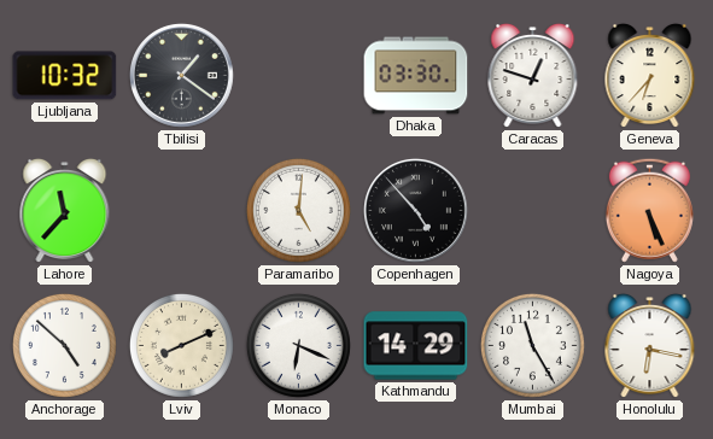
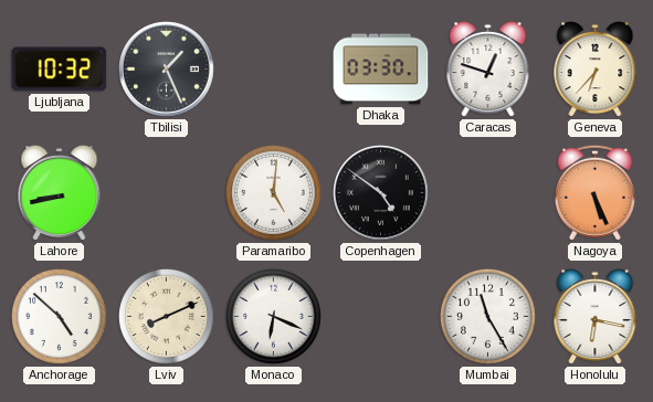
Tbilisi: 1:21 -> 1:26
Lahore: 11:37 -> 8:43
Copenhagen: 4:53 -> 4:51
Kathmandu: 14:29 -> none
